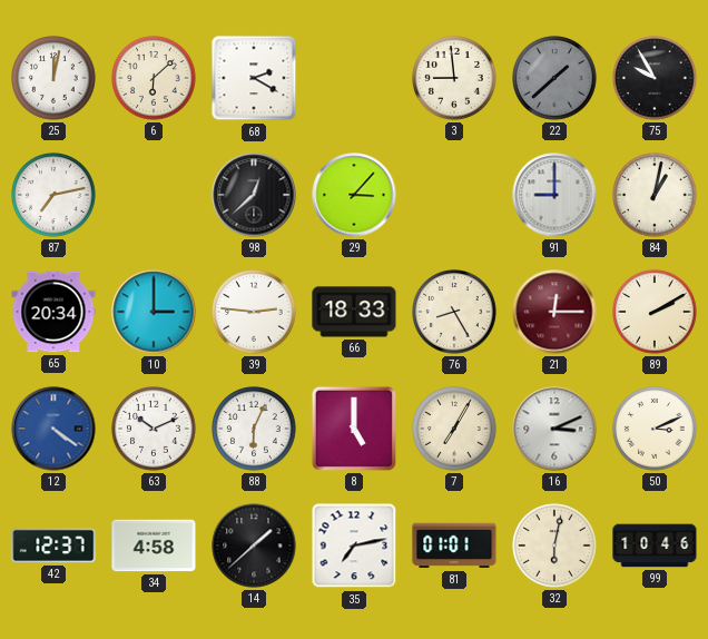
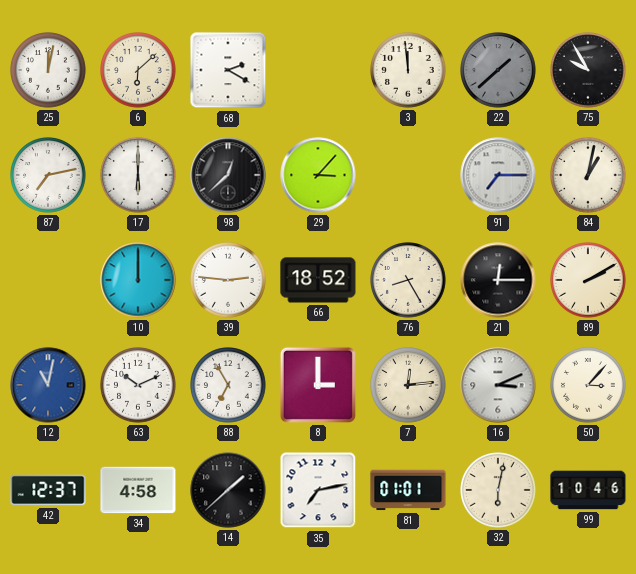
3: 8:59 -> 11:59
17: none -> 6:00
91: 9:00 -> 7:15
65: 20:34 -> none
10: 3:00 -> 12:00
66: 18:33 -> 18:52
21 dial: burgundy -> black
12: 4:21 -> 11:02
88: 6:04 -> 6:55
8: 5:00 -> 3:00
7: 7:05 -> 12:14
50: 3:11 -> 3:07
